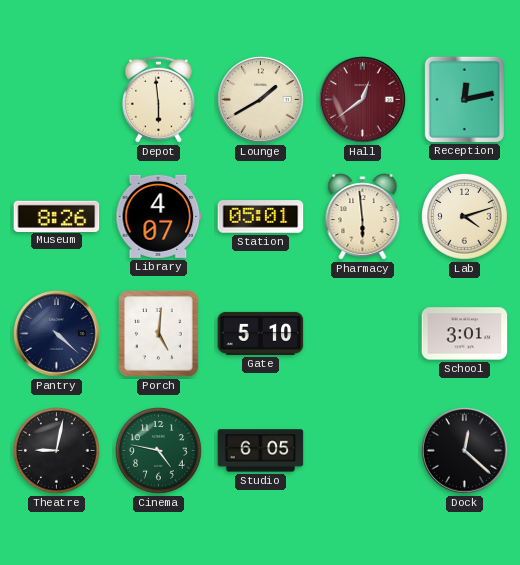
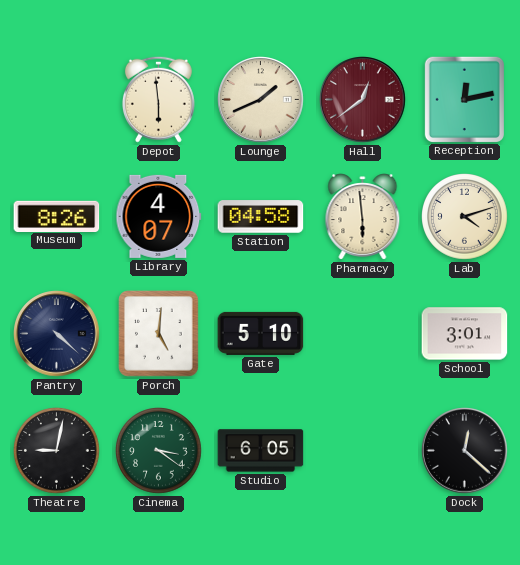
Lounge: 1:40 -> 1:41
Station: 05:01 -> 04:58
Cinema: 4:47 -> 3:21
